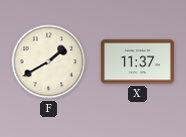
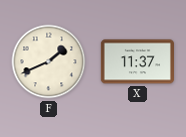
F: 1:40 -> 1:41
